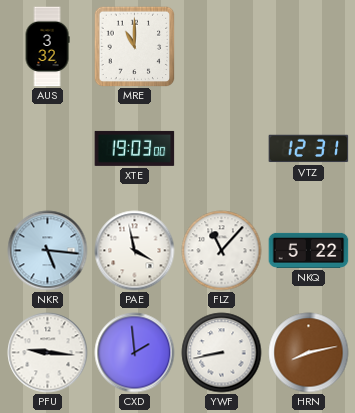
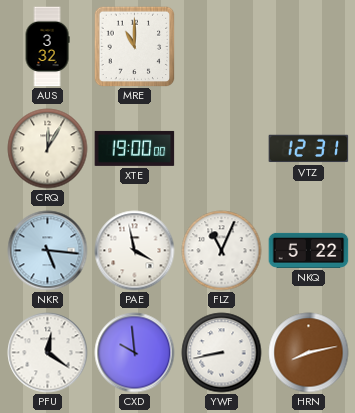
CRQ: none -> 12:05
XTE: 19:03 -> 19:00
FLZ: 11:07 -> 11:04
PFU: 9:16 -> 12:21
CXD: 1:59 -> 9:59
